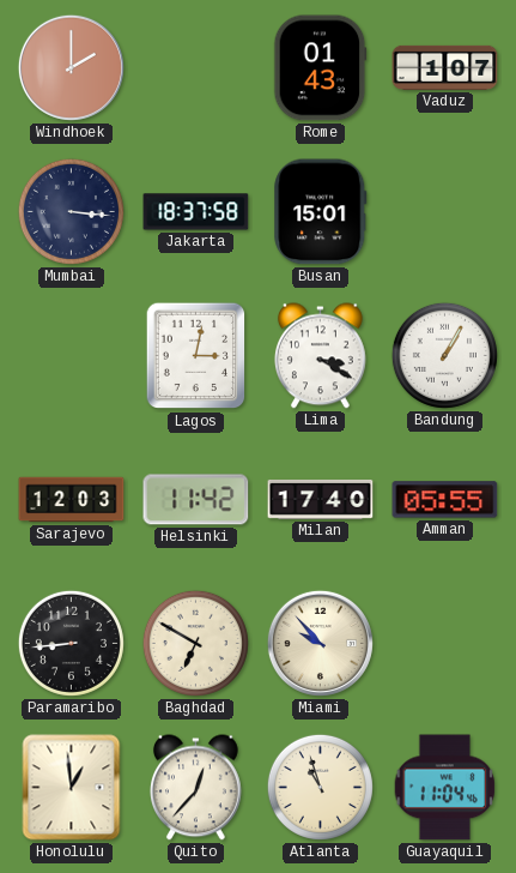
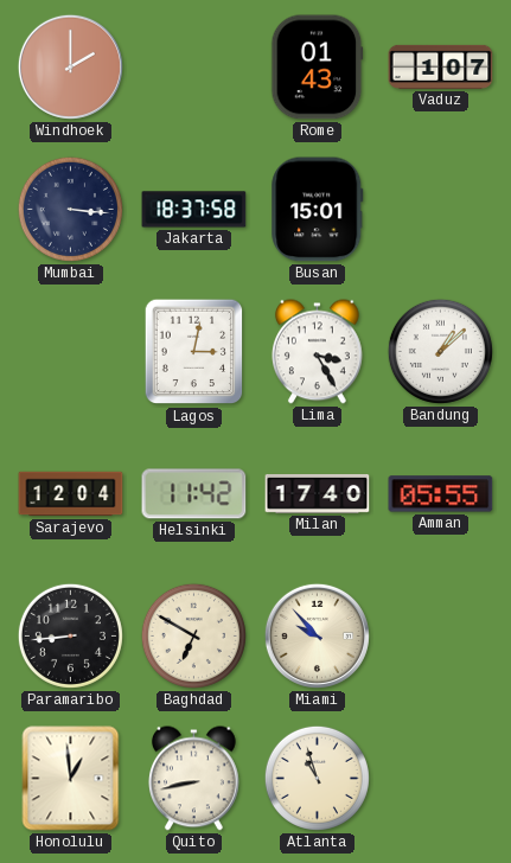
Lima: 3:20 -> 3:25
Bandung: 1:05 -> 1:08
Sarajevo: 12:03 -> 12:04
Quito: 12:37 -> 8:43
Guayaquil: 11:04 -> none
